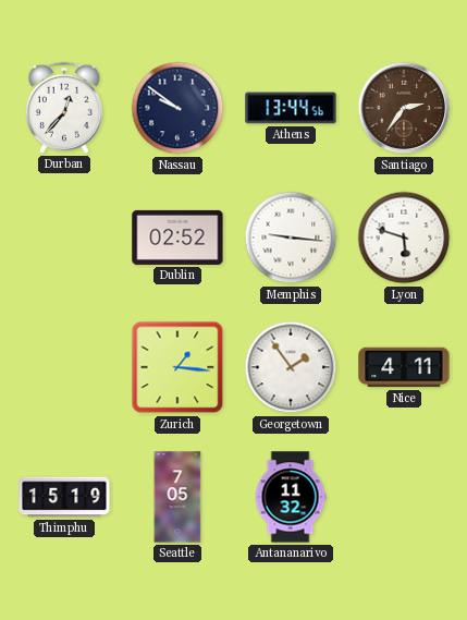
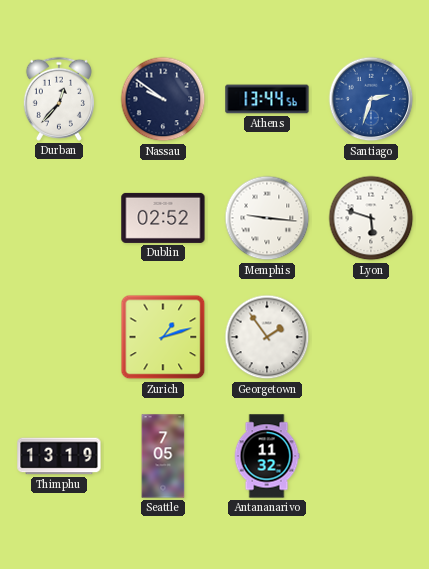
Santiago: 2:36 -> 2:33
Santiago dial: brown -> blue
Zurich: 1:16 -> 1:12
Nice: 4:11 -> none
Thimphu: 15:19 -> 13:19
